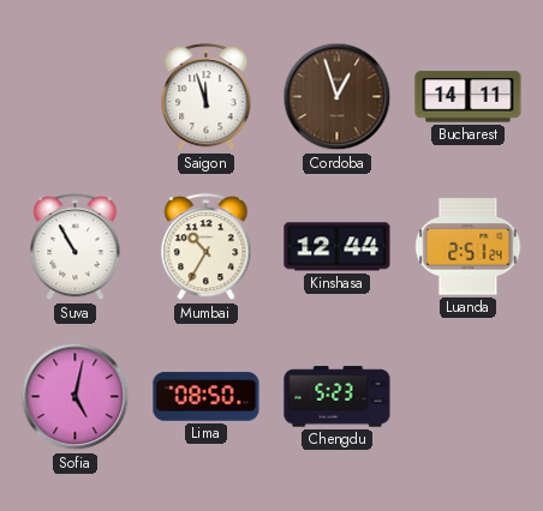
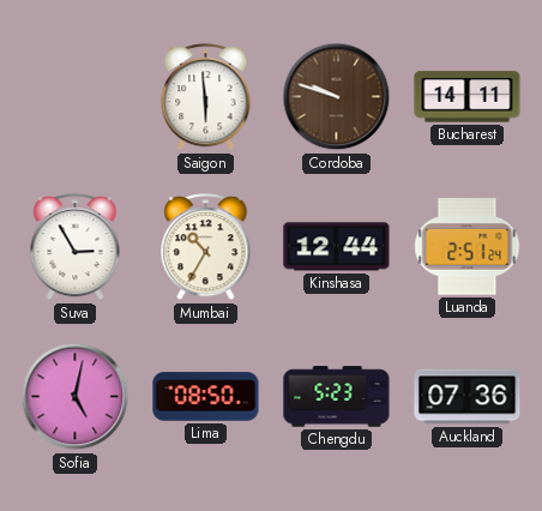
Saigon: 11:57 -> 5:59
Cordoba: 12:57 -> 9:48
Suva: 10:55 -> 2:55
Auckland: none -> 07:36
